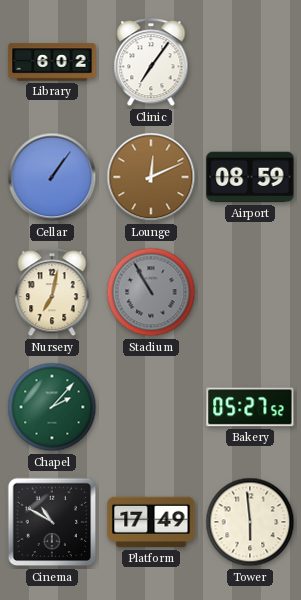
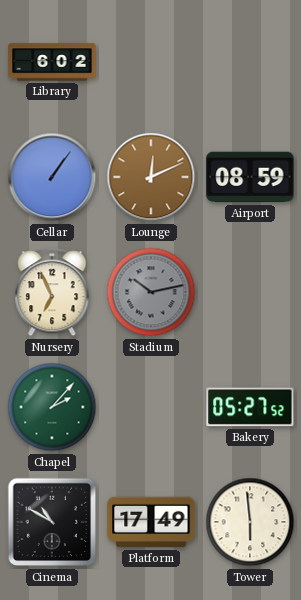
Clinic: 7:06 -> none
Nursery: 7:02 -> 6:56
Stadium: 10:55 -> 10:13
